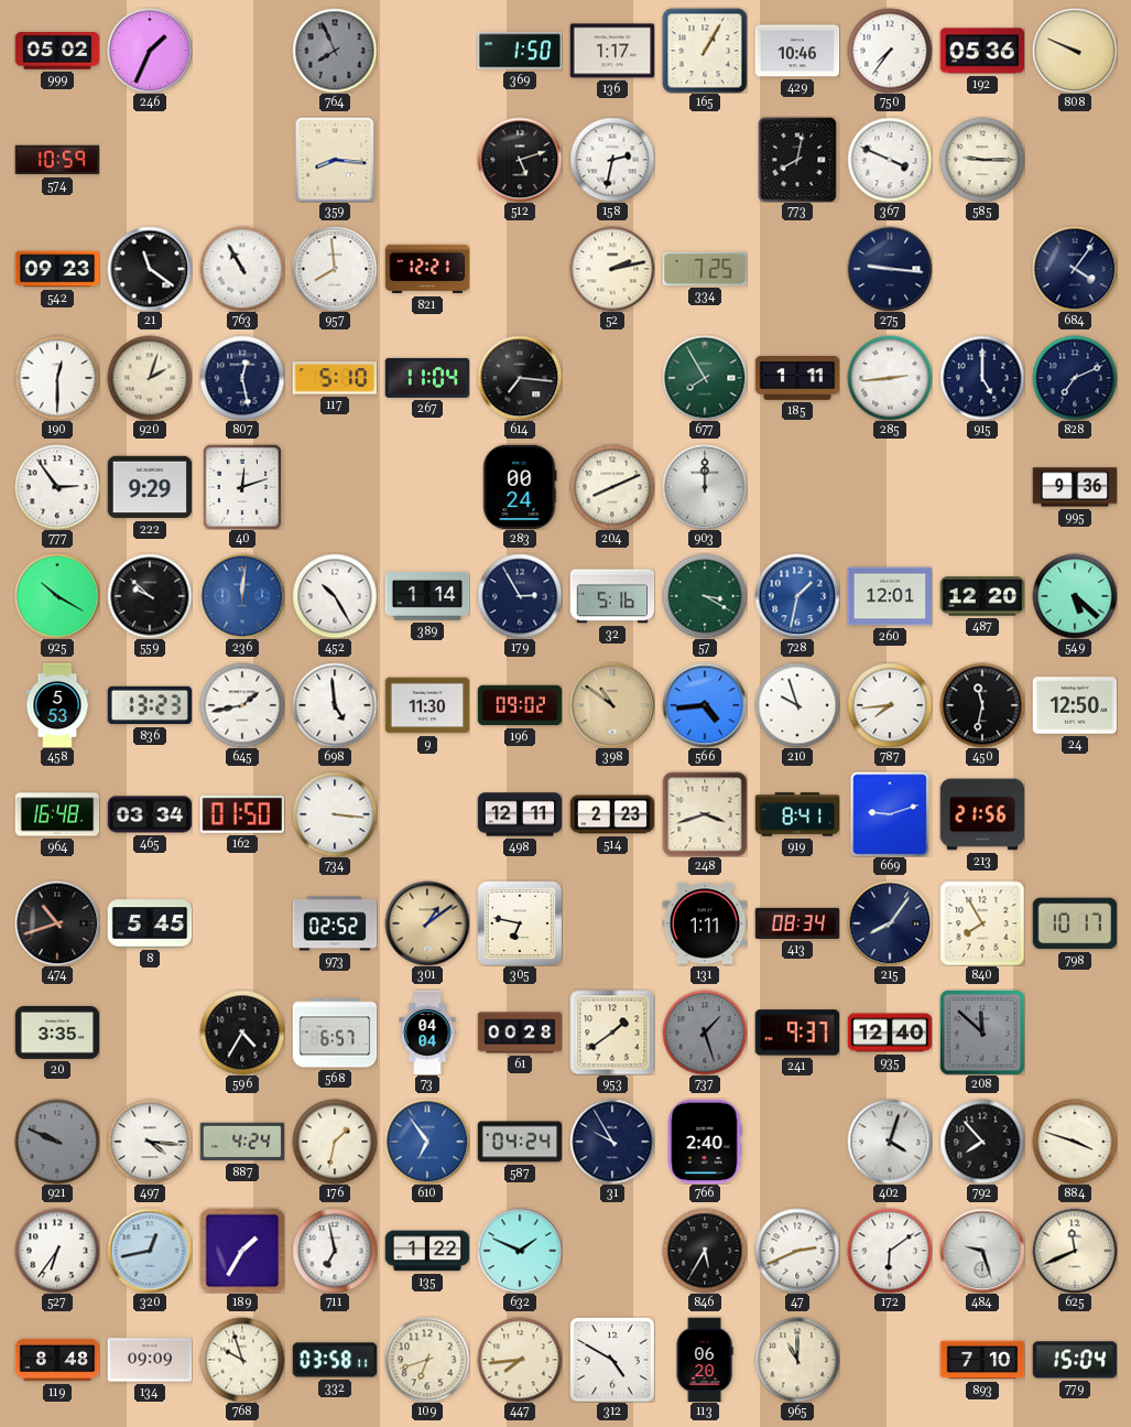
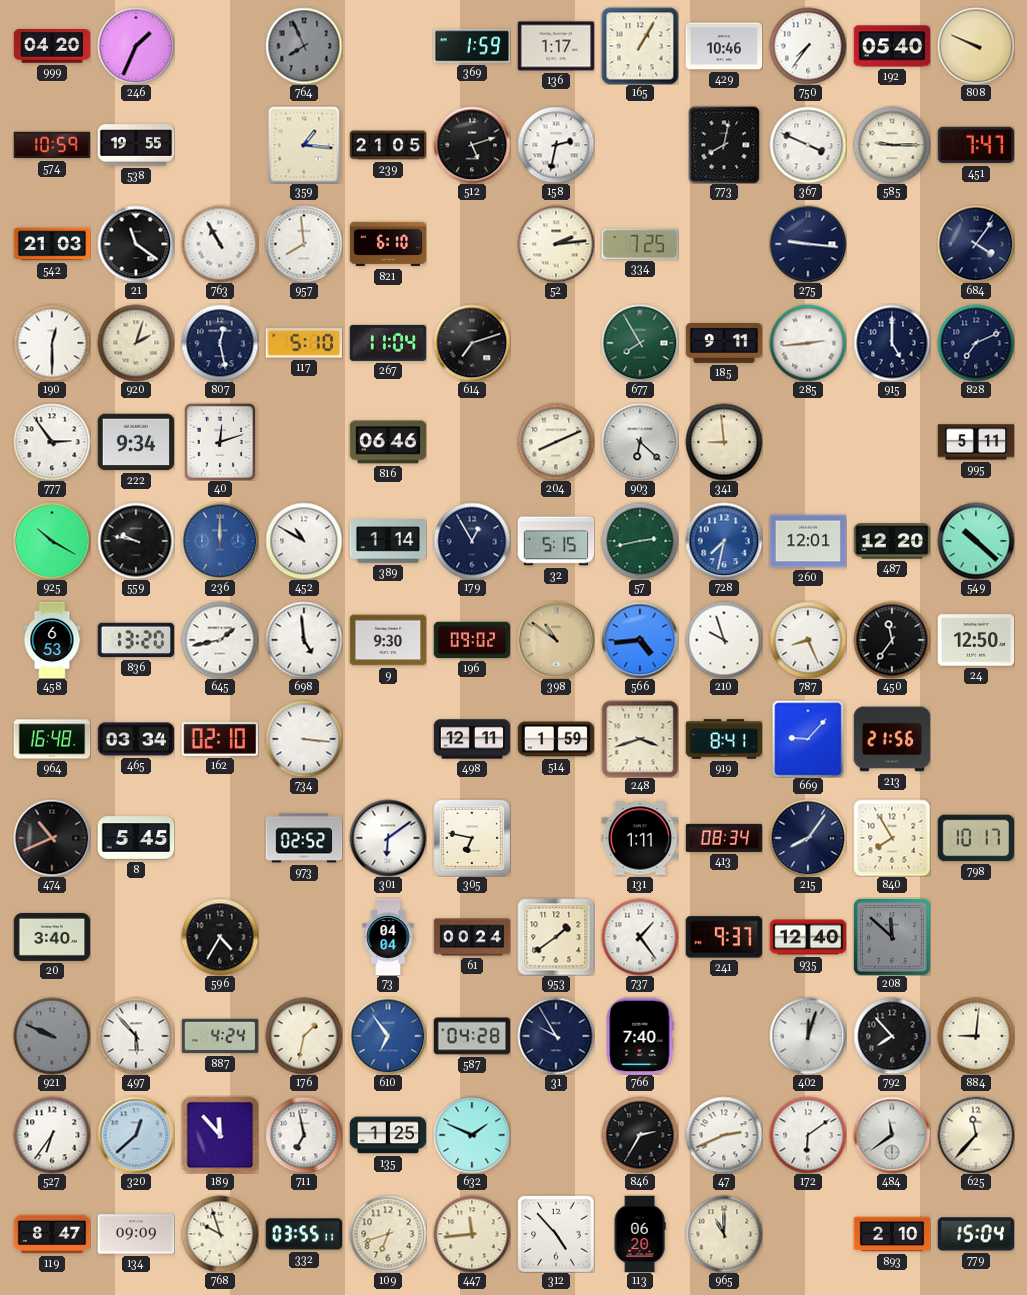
999: 05:02 -> 04:20
369: 1:50 -> 1:59
192: 05:36 -> 05:40
538: none -> 19:55
359: 8:16 -> 1:16
239: none -> 21:05
451: none -> 7:47
542: 09:23 -> 21:03
821: 12:21 -> 6:10
52: 2:13 -> 2:14
614: 7:16 -> 7:12
185: 1:11 -> 9:11
222: 9:29 -> 9:34
816: none -> 06:46
283: 00:24 -> none
903: 12:00 -> 6:22
341: none -> 8:59
995: 9:36 -> 5:11
559: 9:52 -> 9:47
236: 12:01 -> 12:00
452: 10:25 -> 10:50
179: 2:55 -> 12:55
32: 5:16 -> 5:15
57: 3:20 -> 2:43
728: 1:32 -> 7:32
549: 5:22 -> 10:22
458: 5:53 -> 6:53
836: 13:23 -> 13:20
9: 11:30 -> 9:30
787: 7:44 -> 8:26
450: 11:32 -> 11:36
162: 01:50 -> 02:10
514: 2:23 -> 1:59
669: 9:12 -> 9:07
474: 10:42 -> 10:41
301: 1:09 -> 6:09
301 dial: champagne -> white
20: 3:35 -> 3:40
568: 6:57 -> none
61: 00:28 -> 00:24
737: 1:27 -> 1:24
737 dial: grey -> white
497: 4:16 -> 5:53
587: 04:24 -> 04:28
766: 2:40 -> 7:40
402: 4:03 -> 12:03
884: 3:48 -> 9:01
320: 12:43 -> 12:38
189: 1:35 -> 11:53
135: 1:22 -> 1:25
846: 5:35 -> 2:35
484: 9:27 -> 11:39
625: 11:41 -> 11:37
119: 8:48 -> 8:47
332: 03:58 -> 03:55
447: 7:44 -> 11:44
312: 4:50 -> 4:53
893: 7:10 -> 2:10
